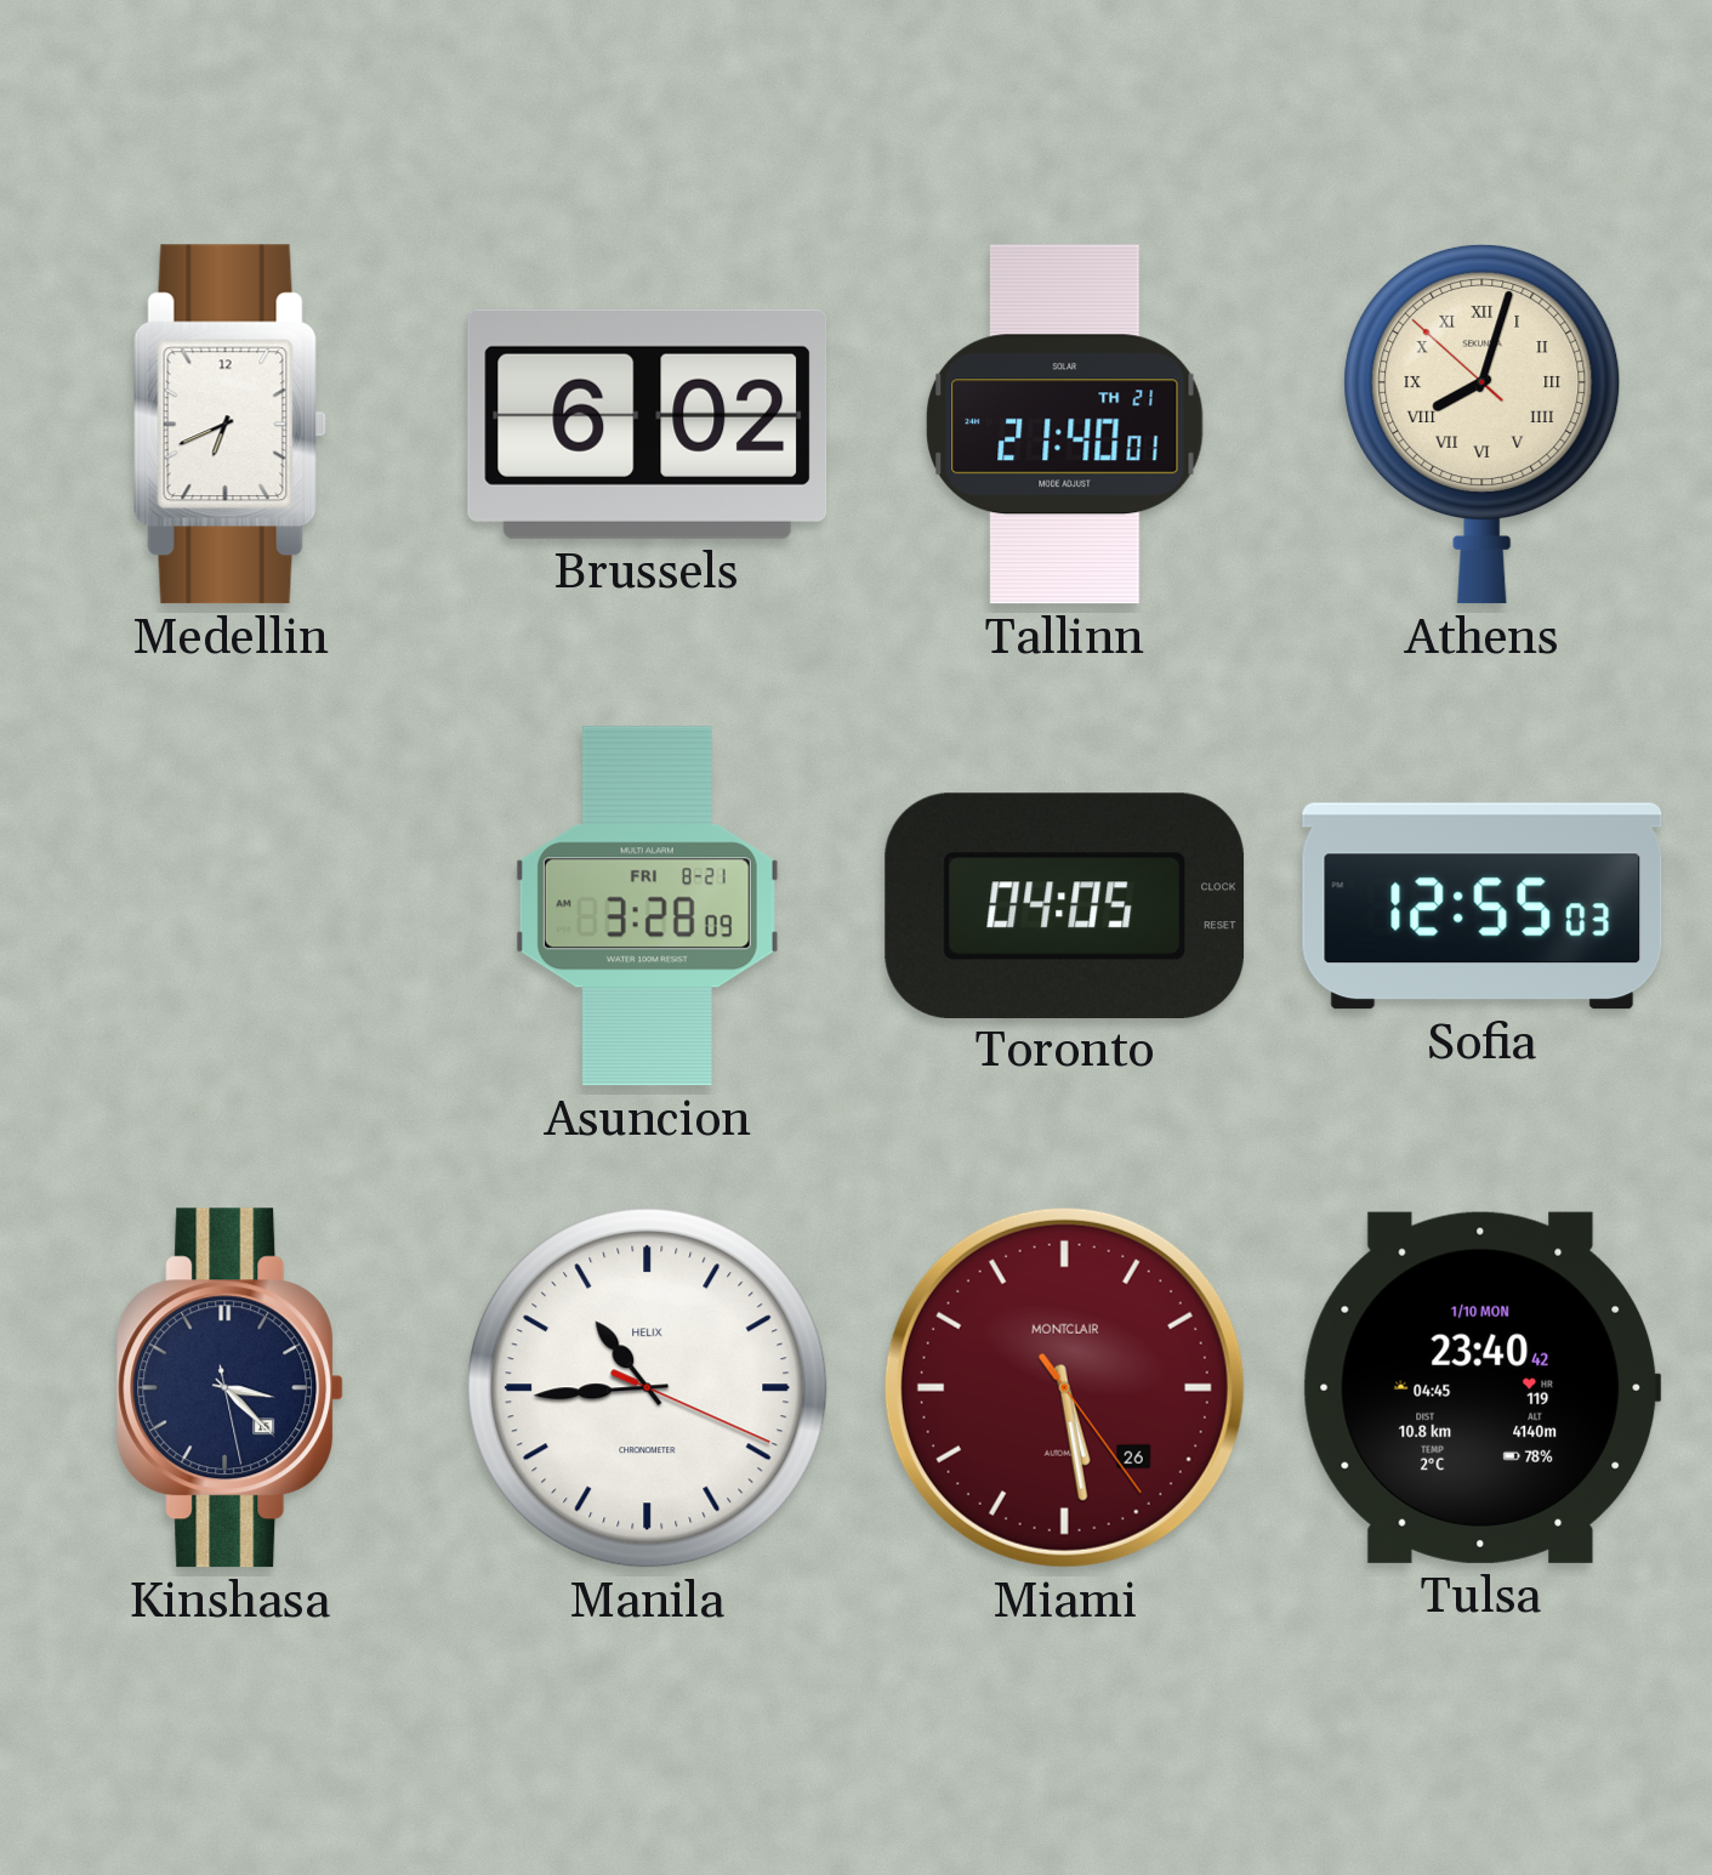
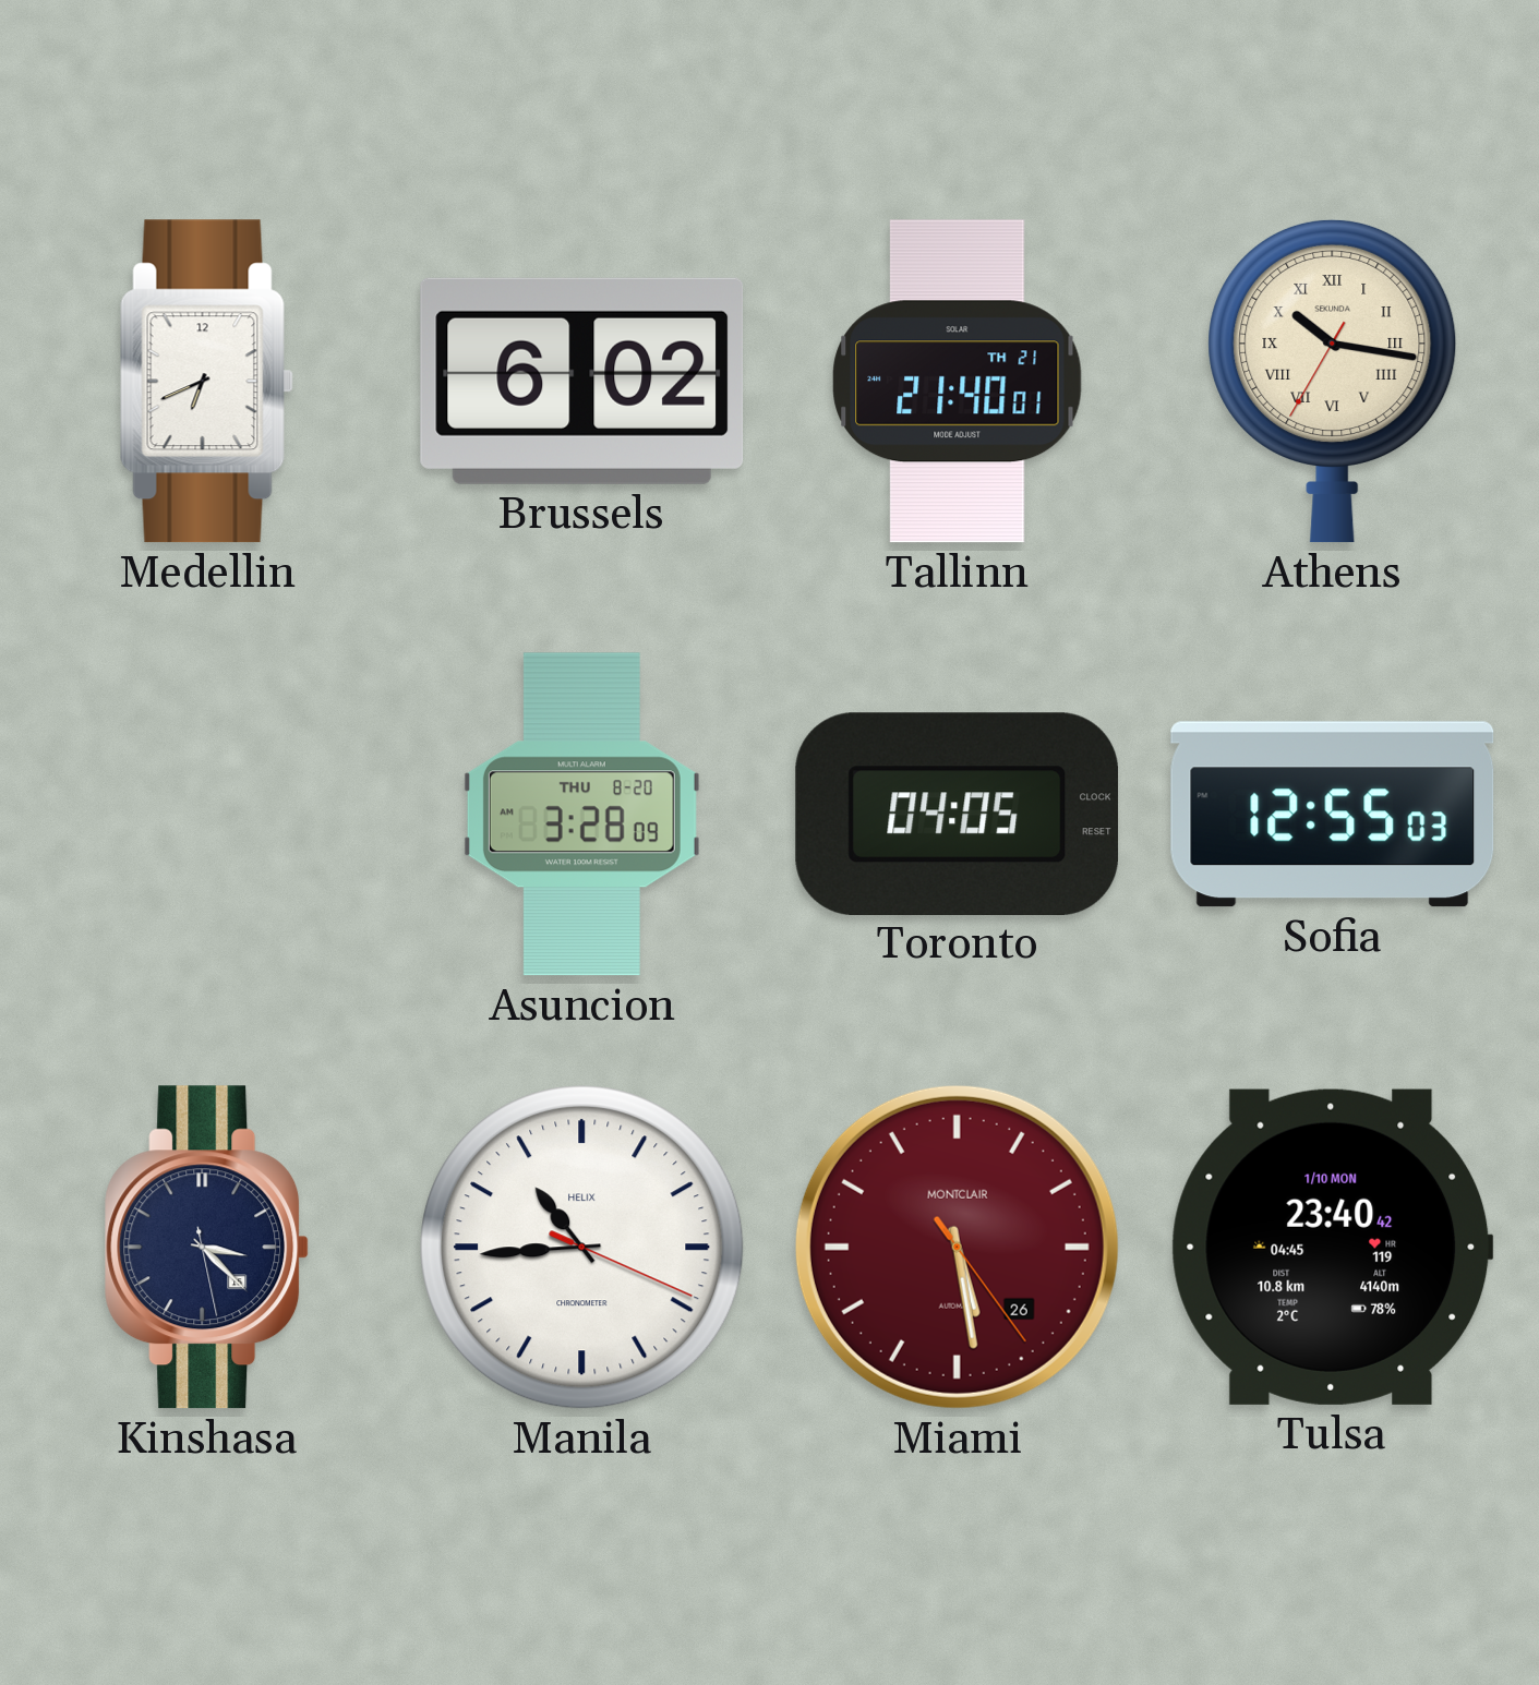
Athens: 8:02 -> 10:16
Asuncion date: FRI 8-21 -> THU 8-20
